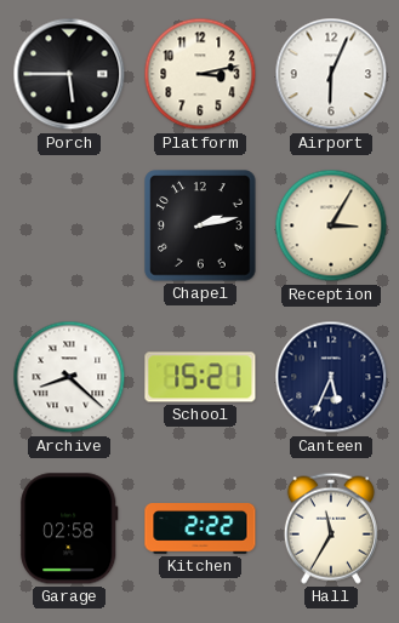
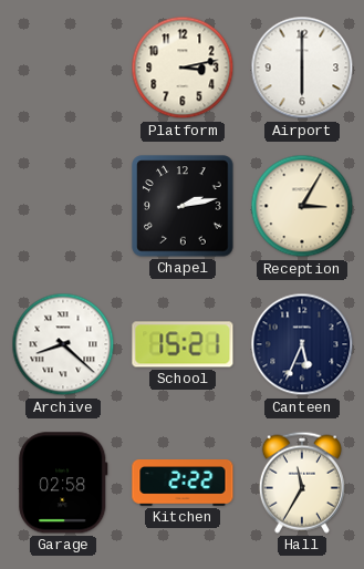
Porch: 5:45 -> none
Airport: 6:04 -> 6:00
